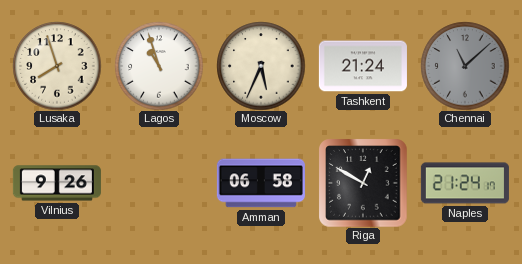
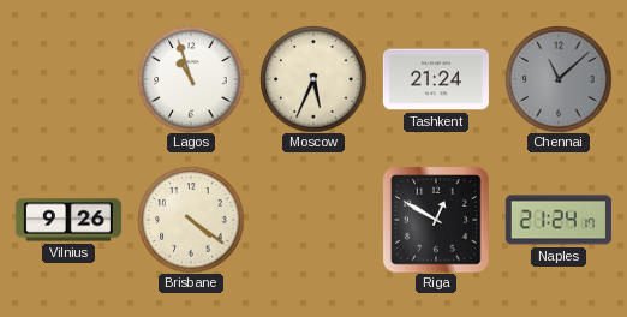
Lusaka: 7:57 -> none
Brisbane: none -> 4:21
Amman: 06:58 -> none
